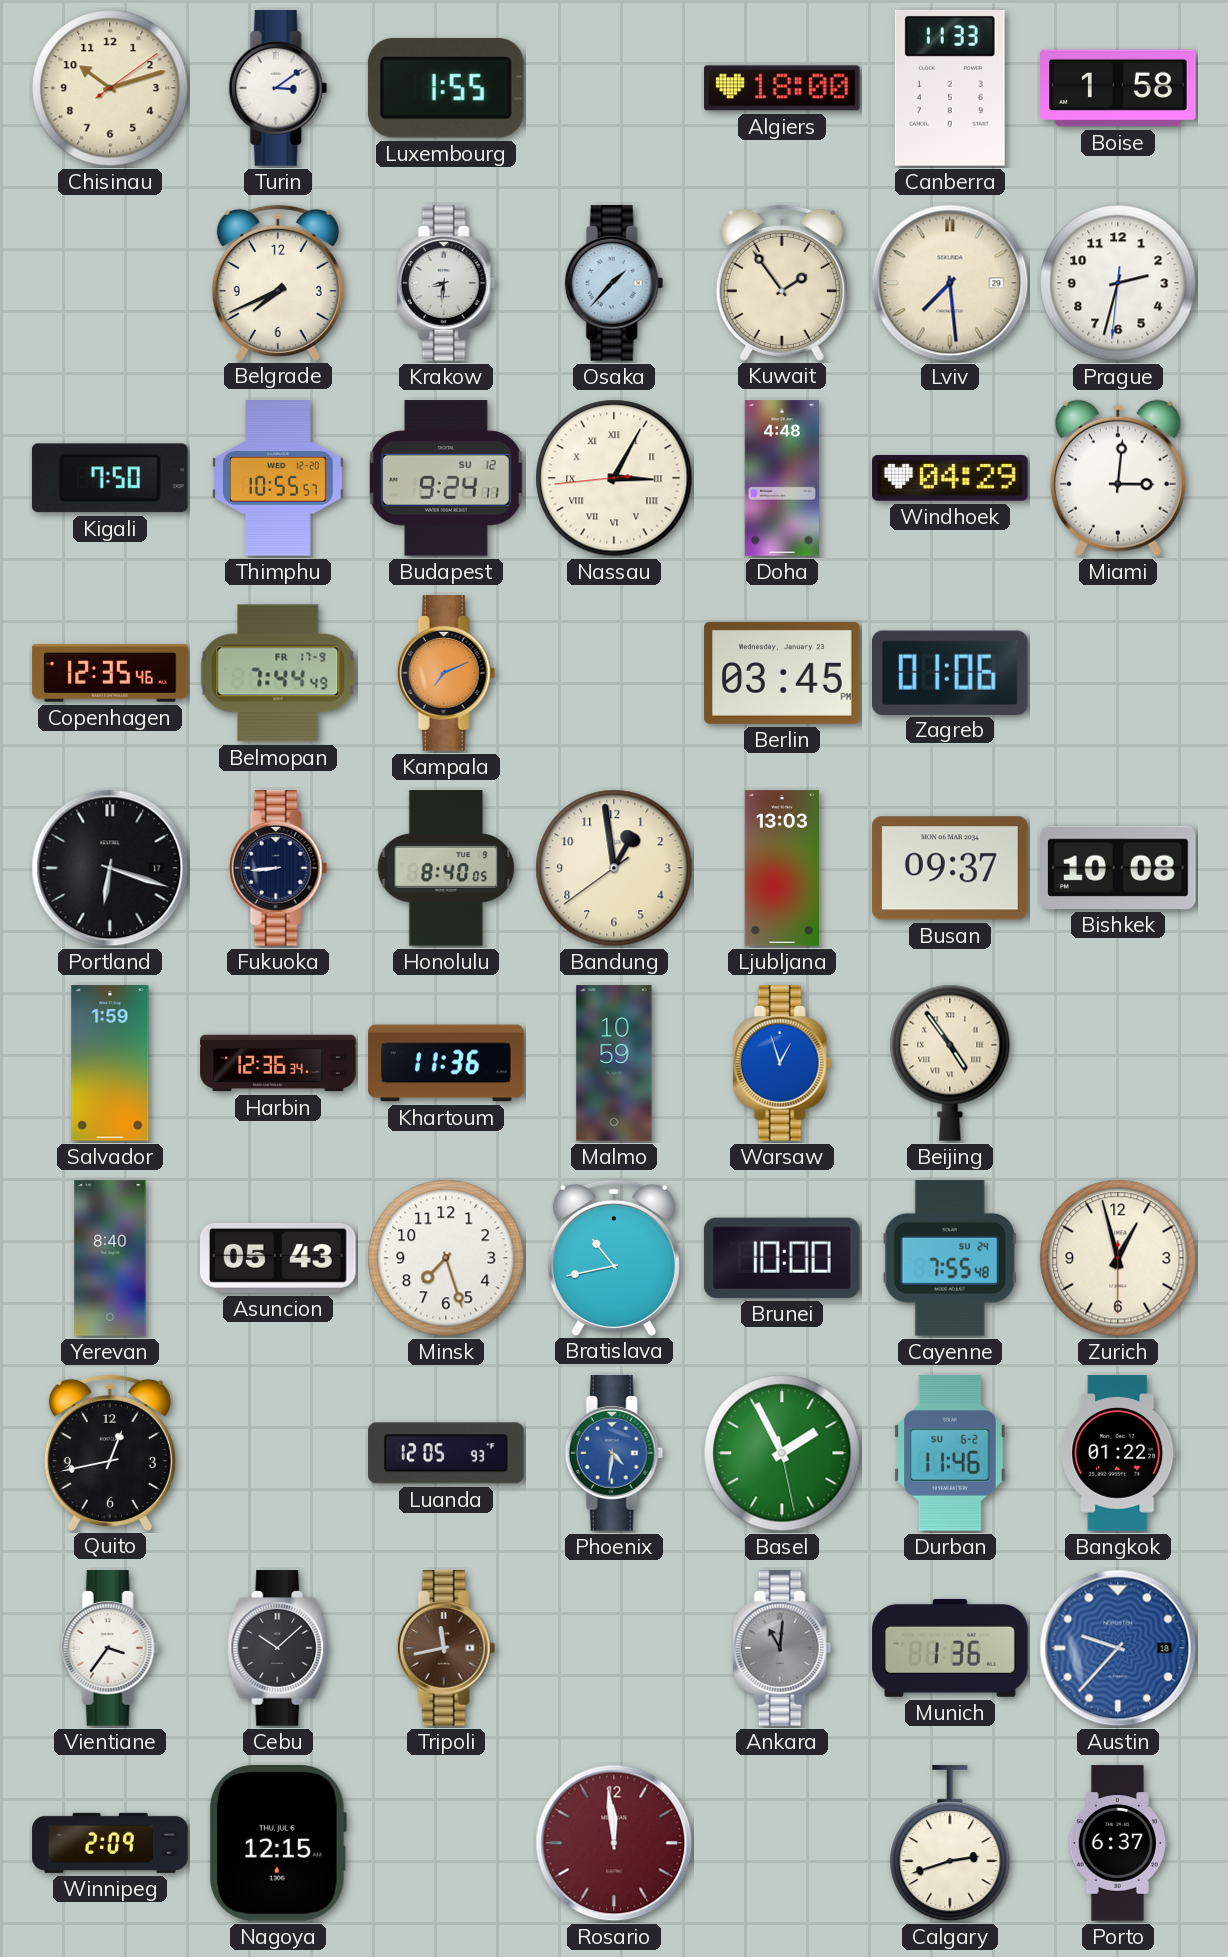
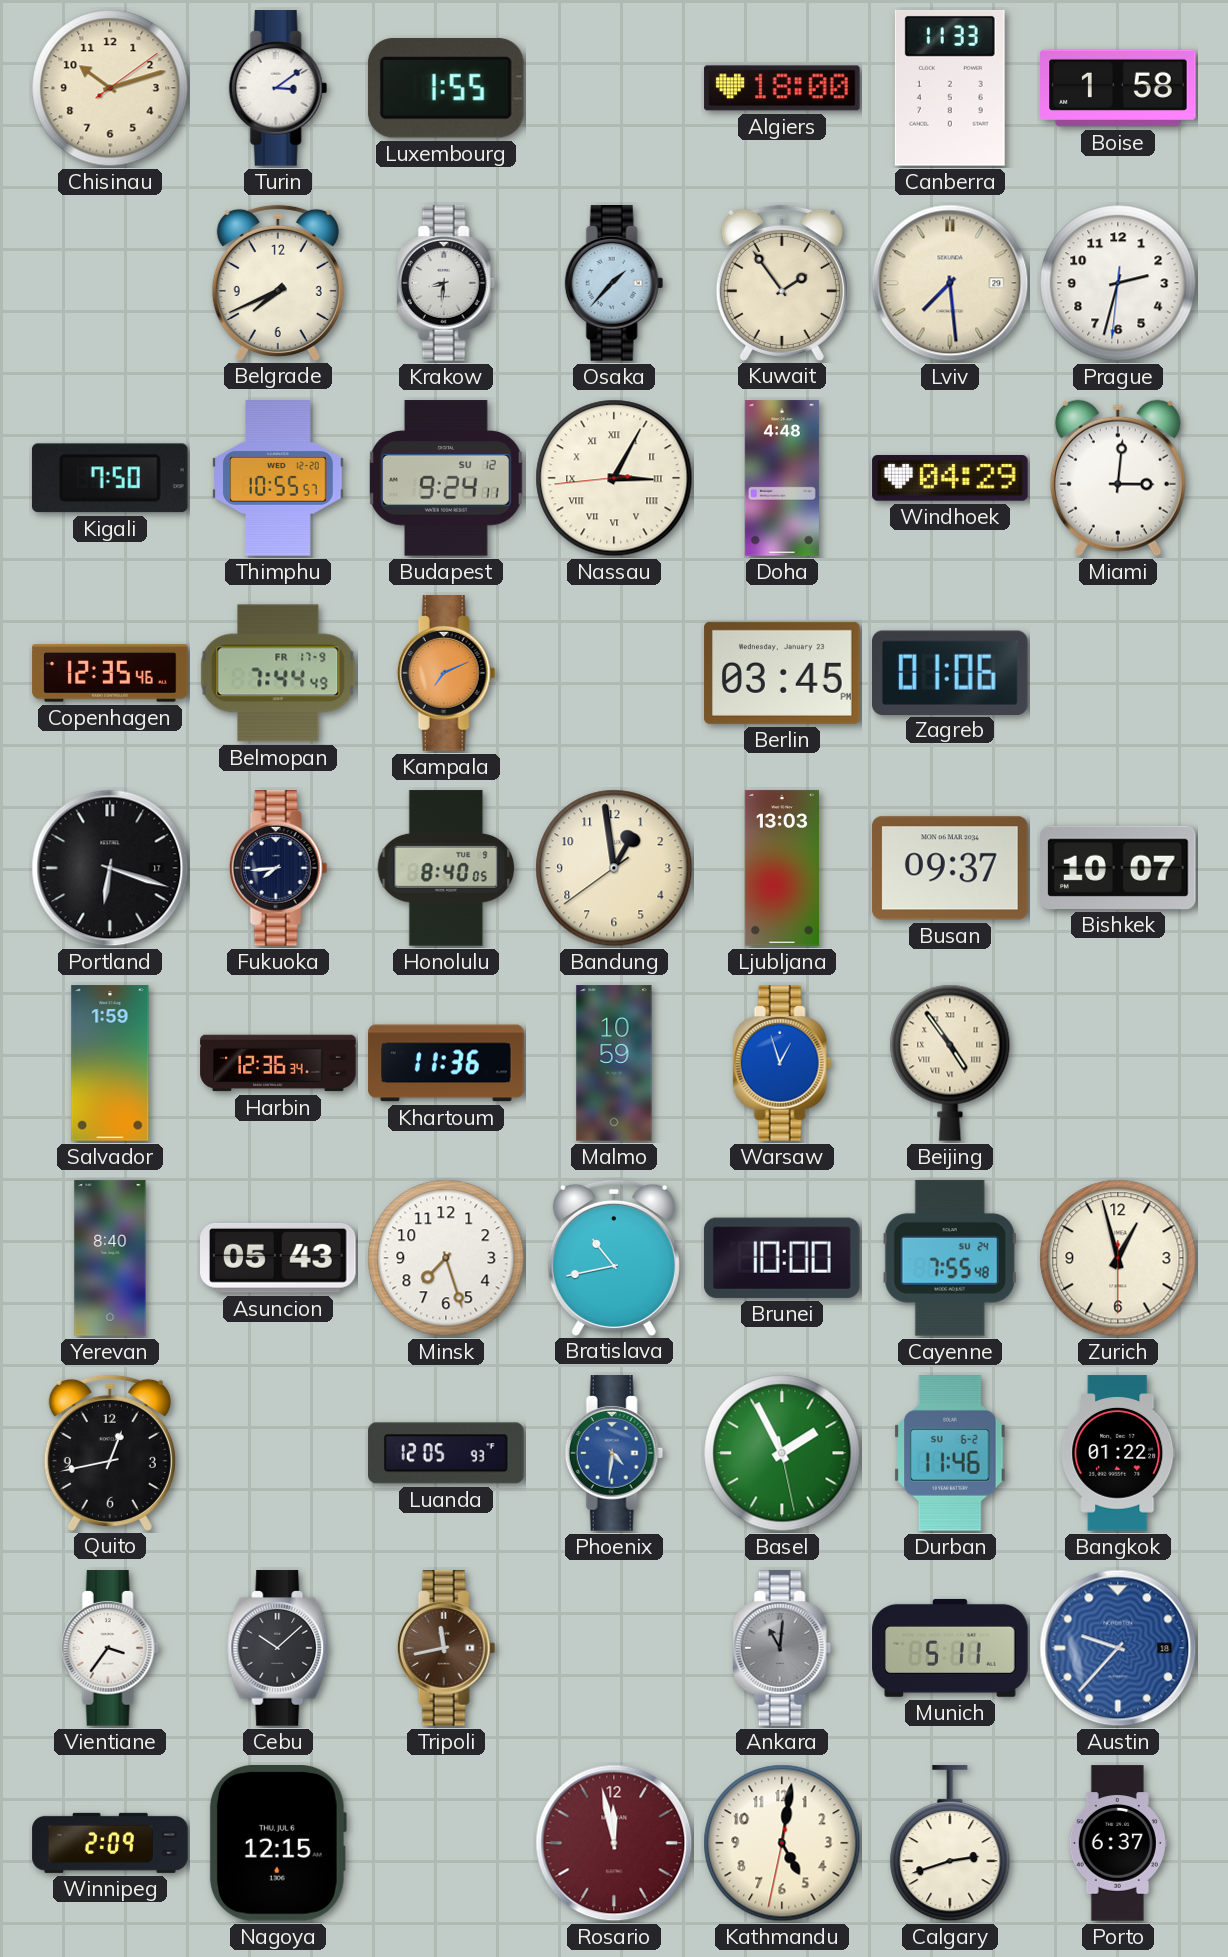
Fukuoka: 8:44 -> 7:44
Bishkek: 10:08 -> 10:07
Munich: 1:36 -> 5:11
Rosario: 11:59 -> 11:58
Kathmandu: none -> 5:01
